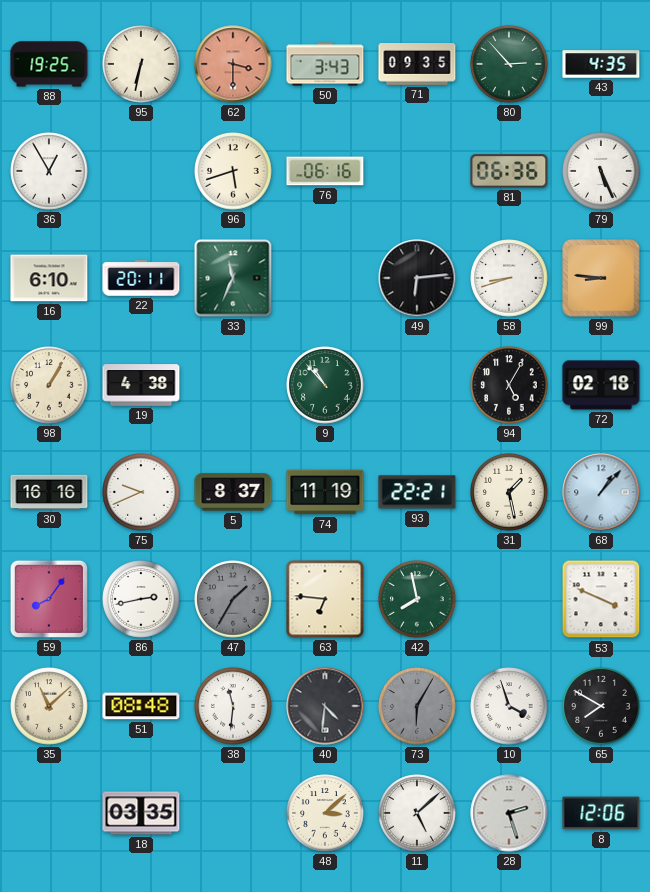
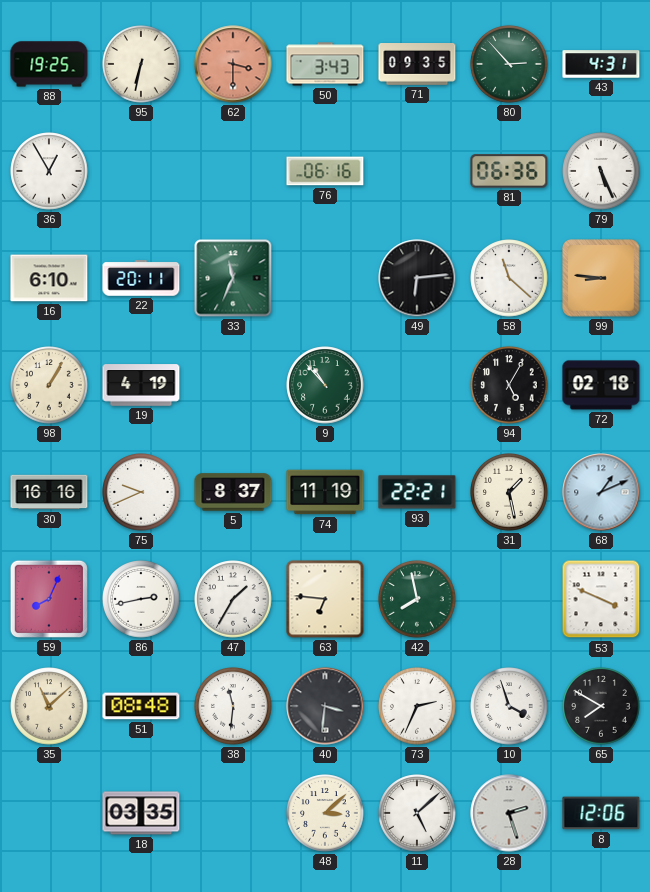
43: 4:35 -> 4:31
96: 5:42 -> none
58: 8:42 -> 11:22
19: 4:38 -> 4:19
68: 1:07 -> 1:11
59: 8:06 -> 8:04
47 dial: grey -> white
40: 4:31 -> 3:31
73: 6:05 -> 2:34
73 dial: grey -> white
